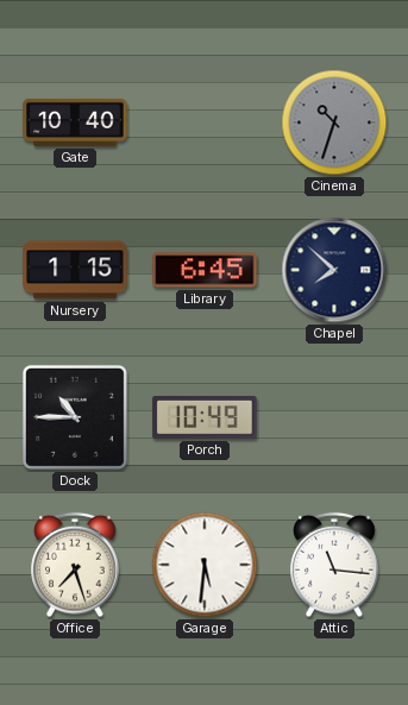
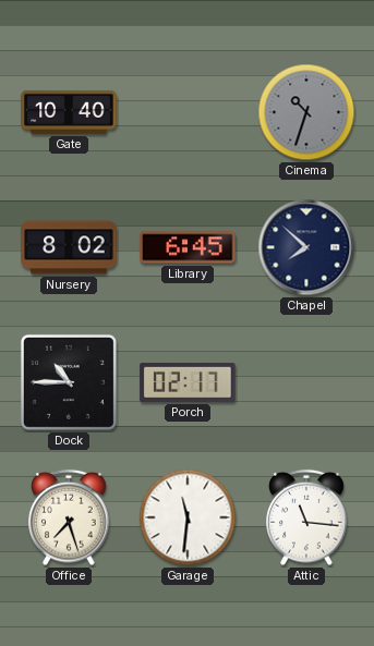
Nursery: 1:15 -> 8:02
Porch: 10:49 -> 02:17
Garage: 5:31 -> 11:31
